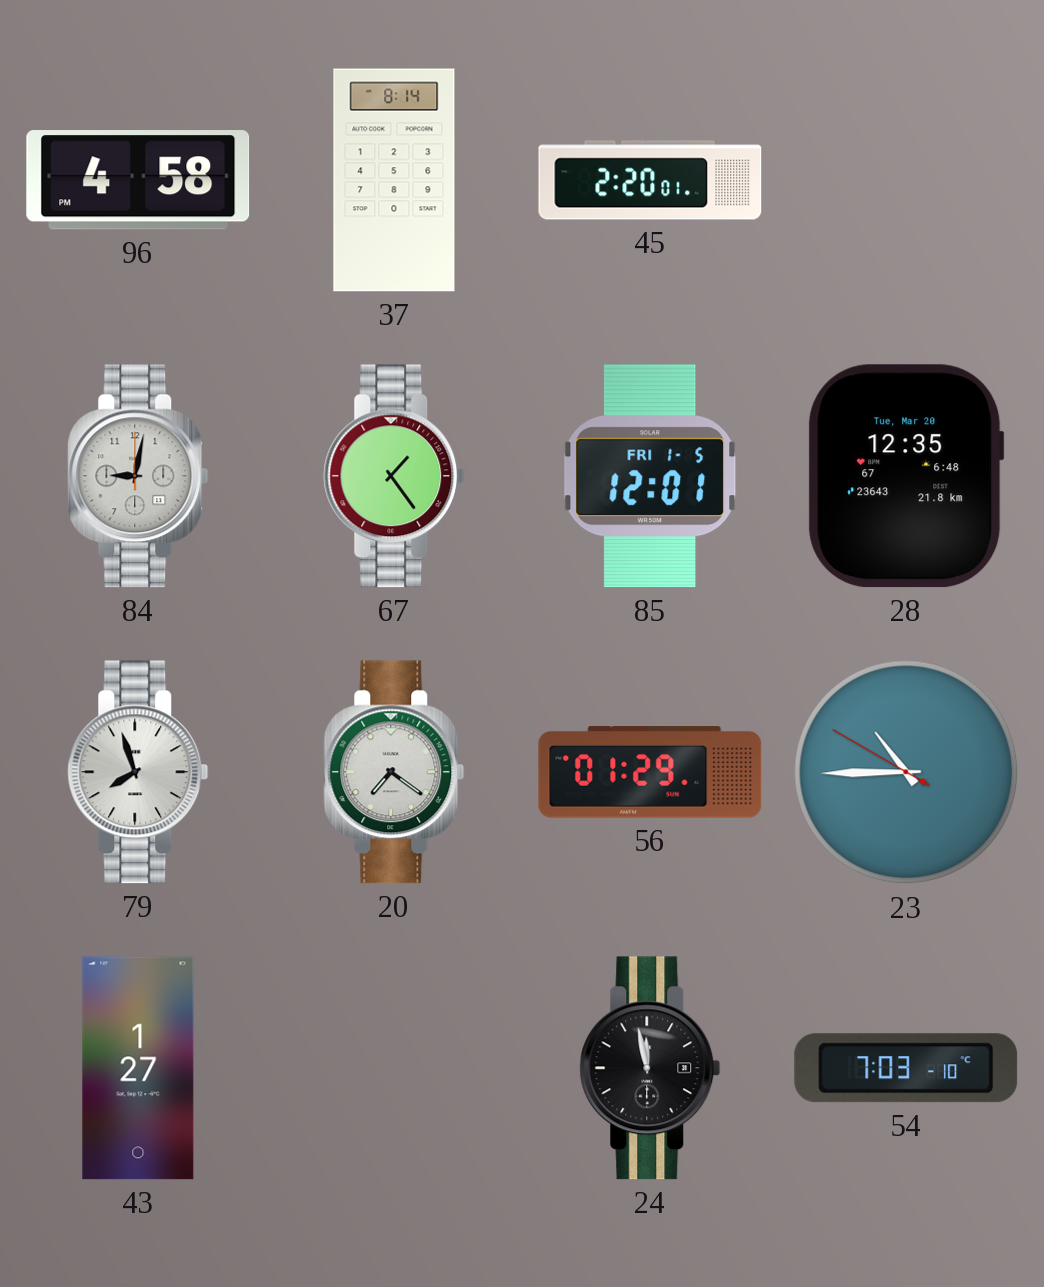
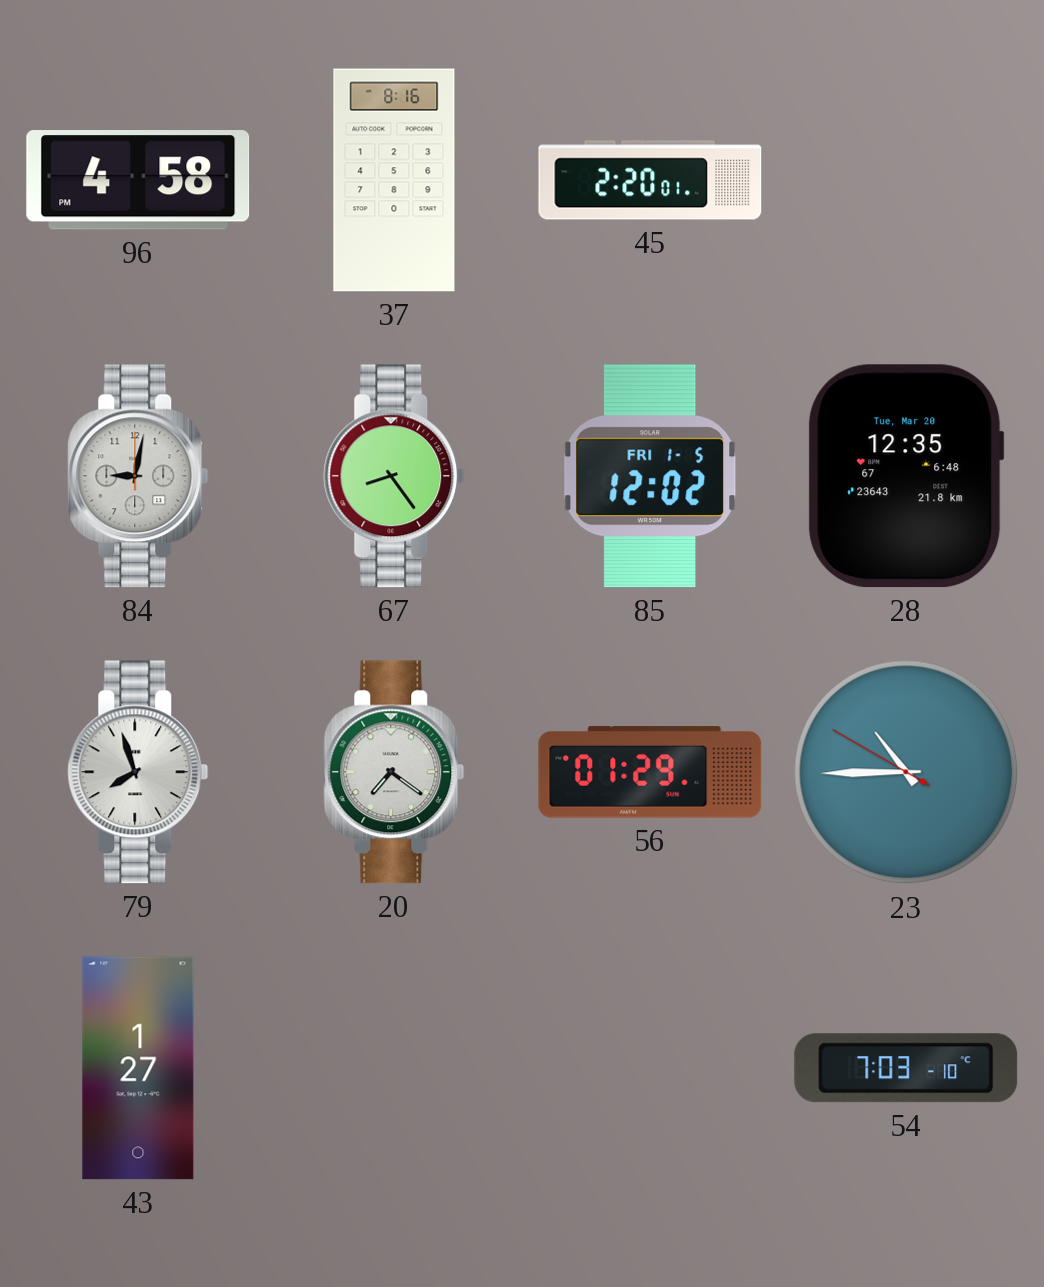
37: 8:14 -> 8:16
67: 1:24 -> 8:24
85: 12:01 -> 12:02
24: 11:58 -> none
